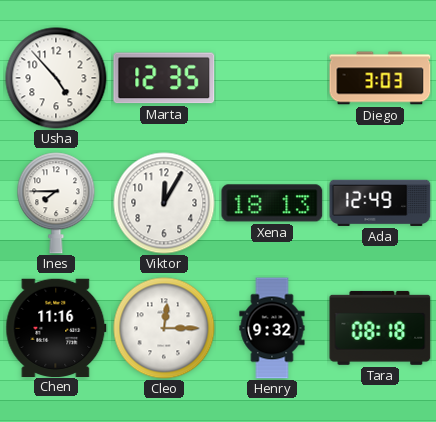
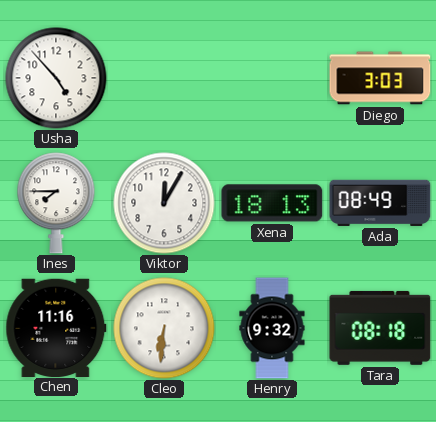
Marta: 12:35 -> none
Ada: 12:49 -> 08:49
Cleo: 12:15 -> 6:31
